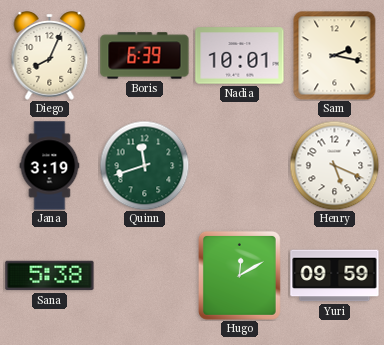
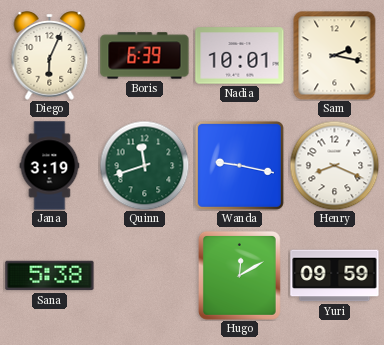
Diego: 8:04 -> 6:04
Wanda: none -> 9:17
Henry: 5:19 -> 8:19
